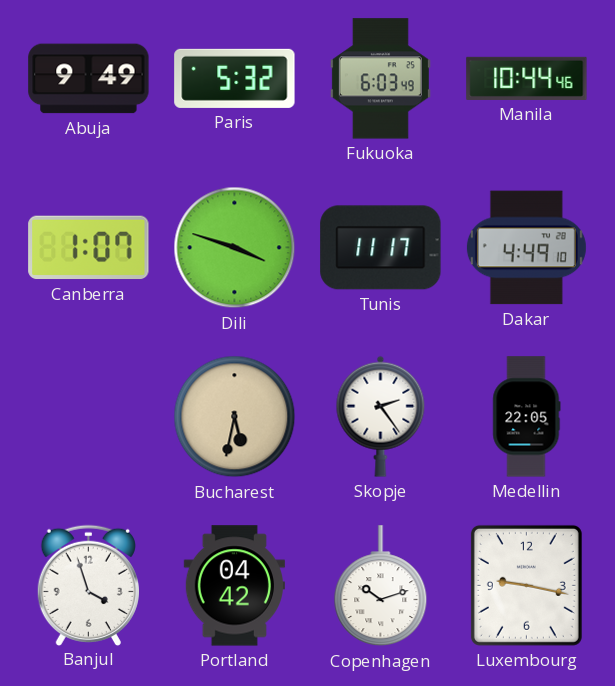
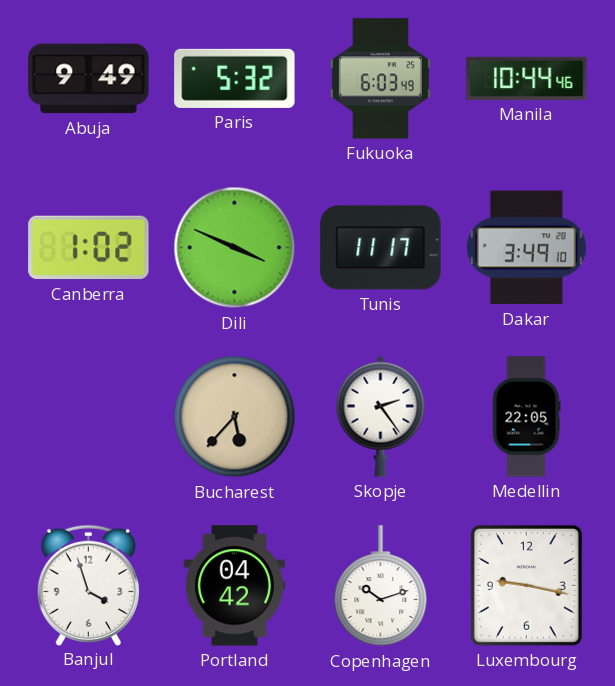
Canberra: 1:07 -> 1:02
Dili: 3:48 -> 3:49
Dakar: 4:49 -> 3:49
Bucharest: 5:32 -> 5:37
